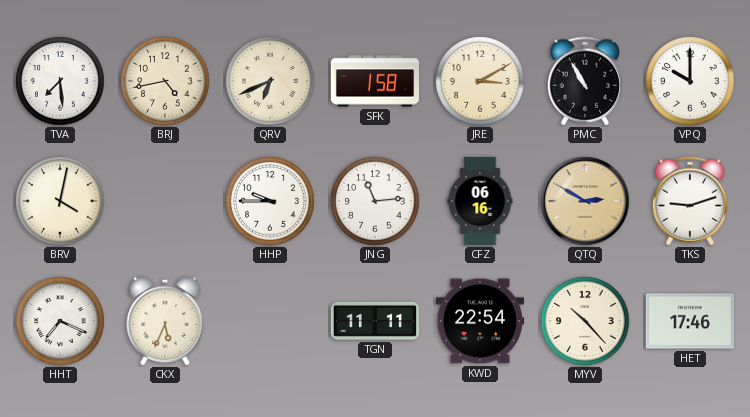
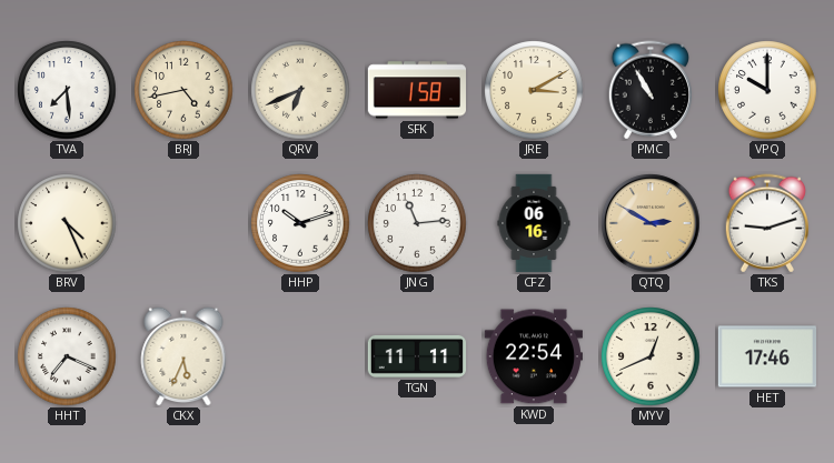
BRV: 4:02 -> 4:26
HHP: 9:45 -> 10:12
MYV: 10:23 -> 12:41
